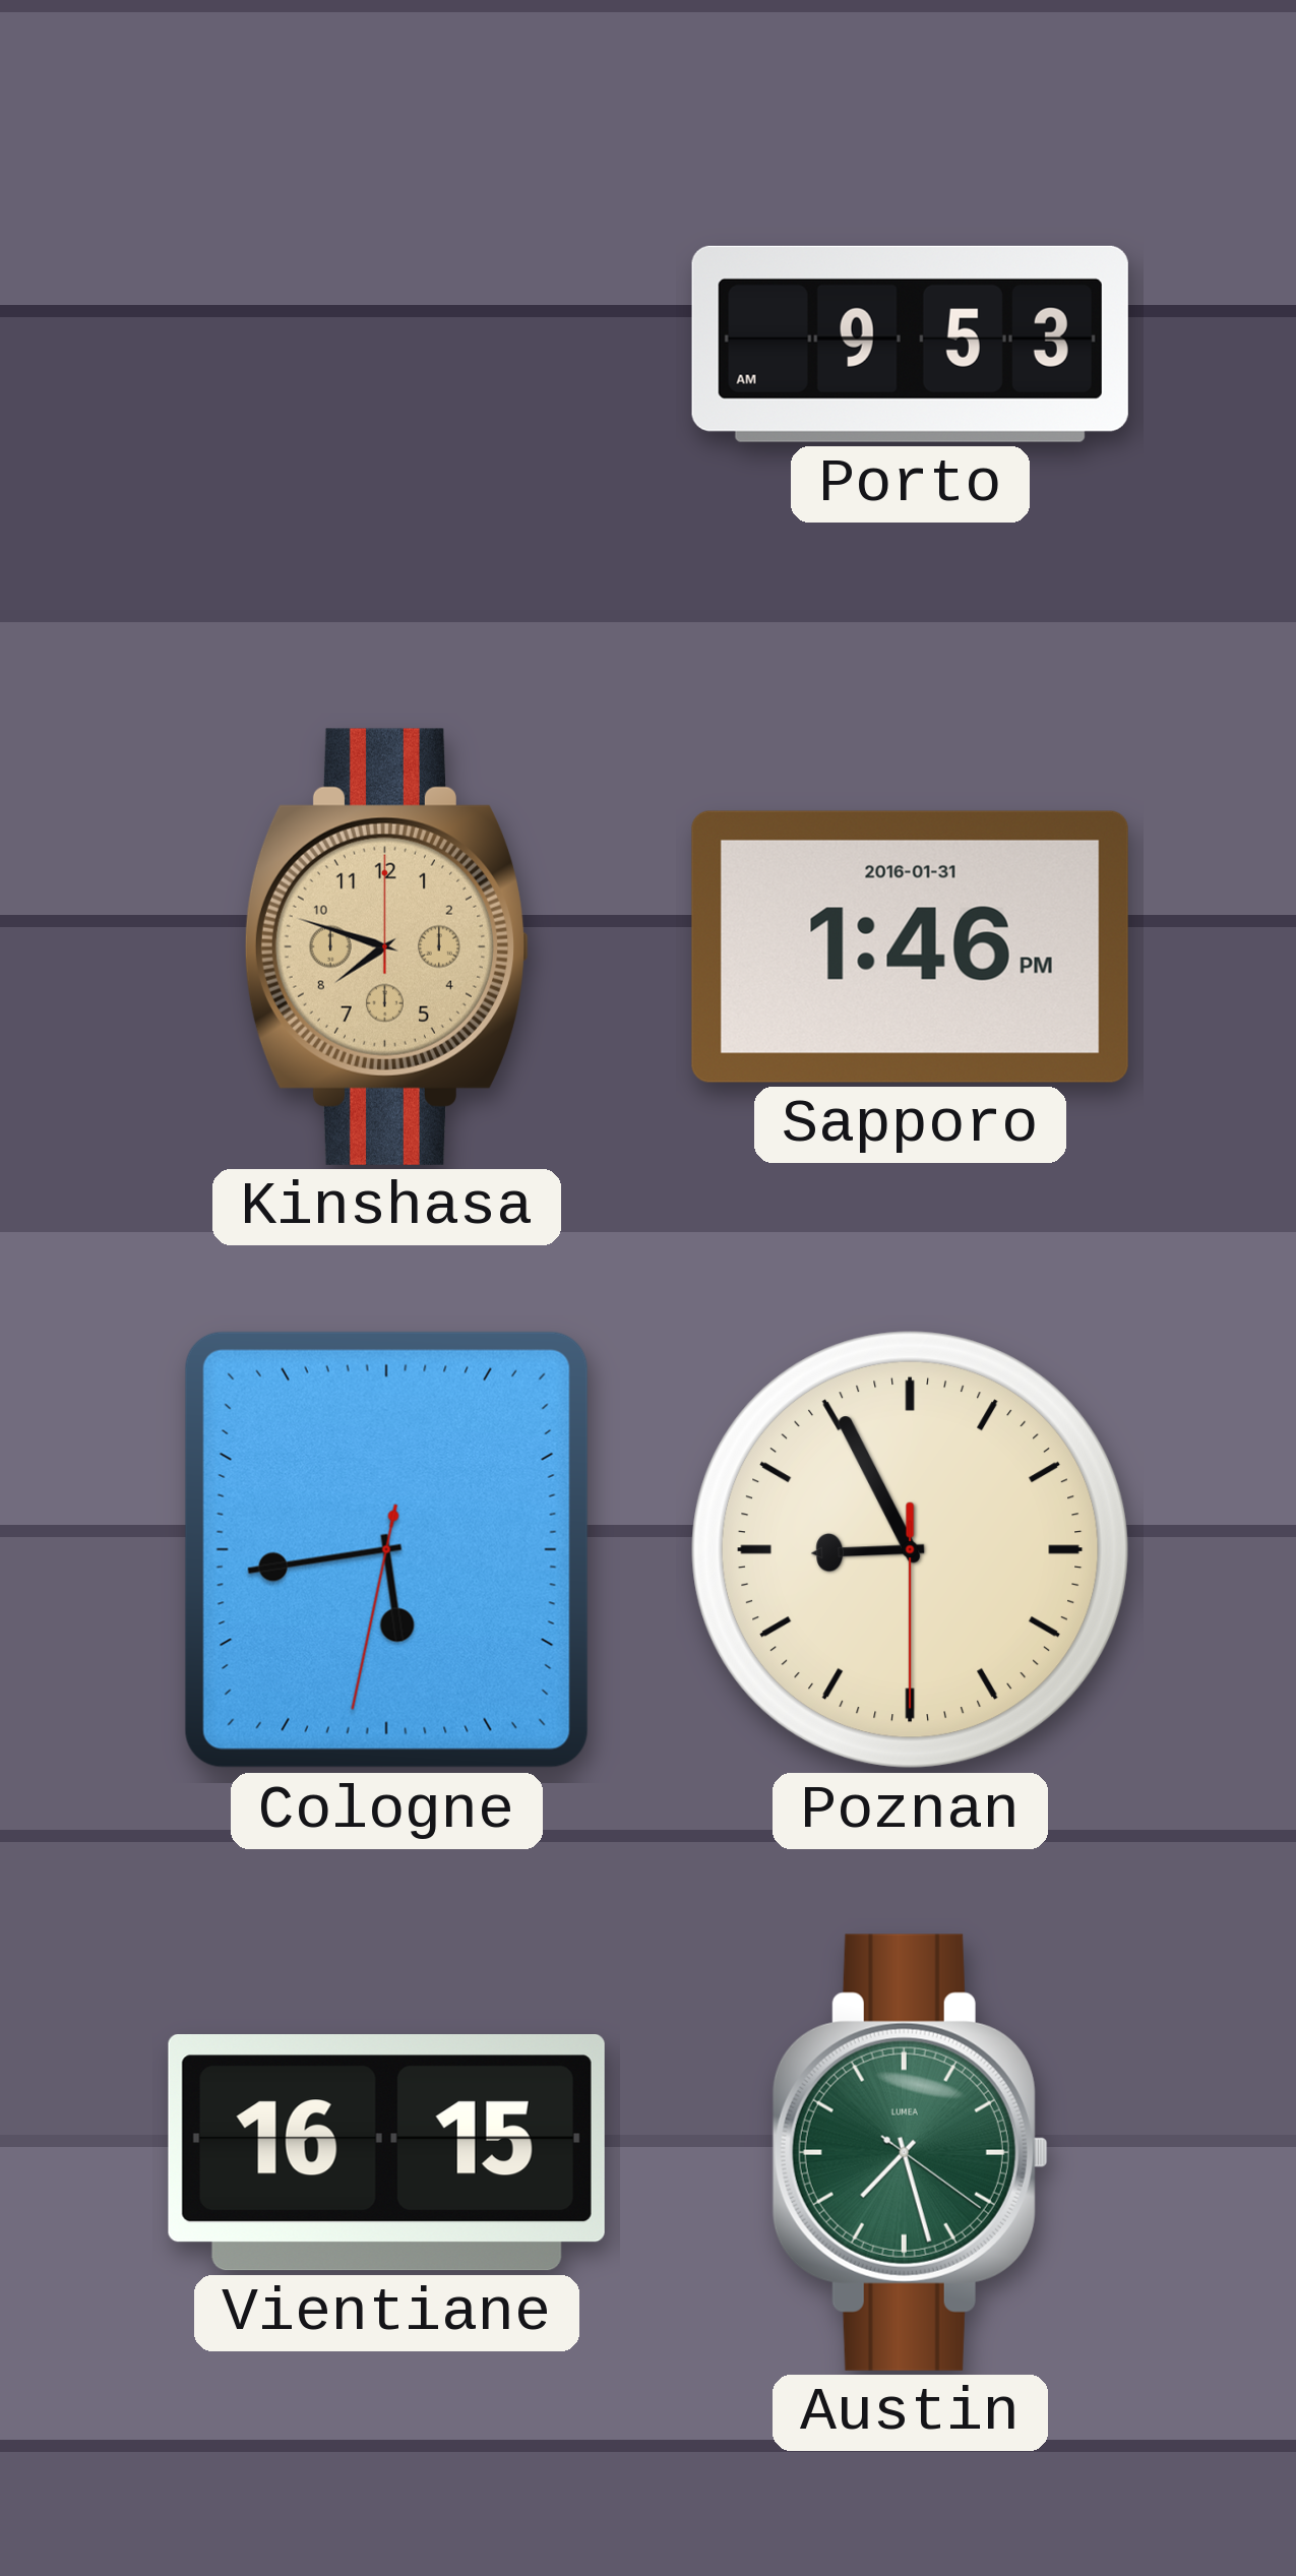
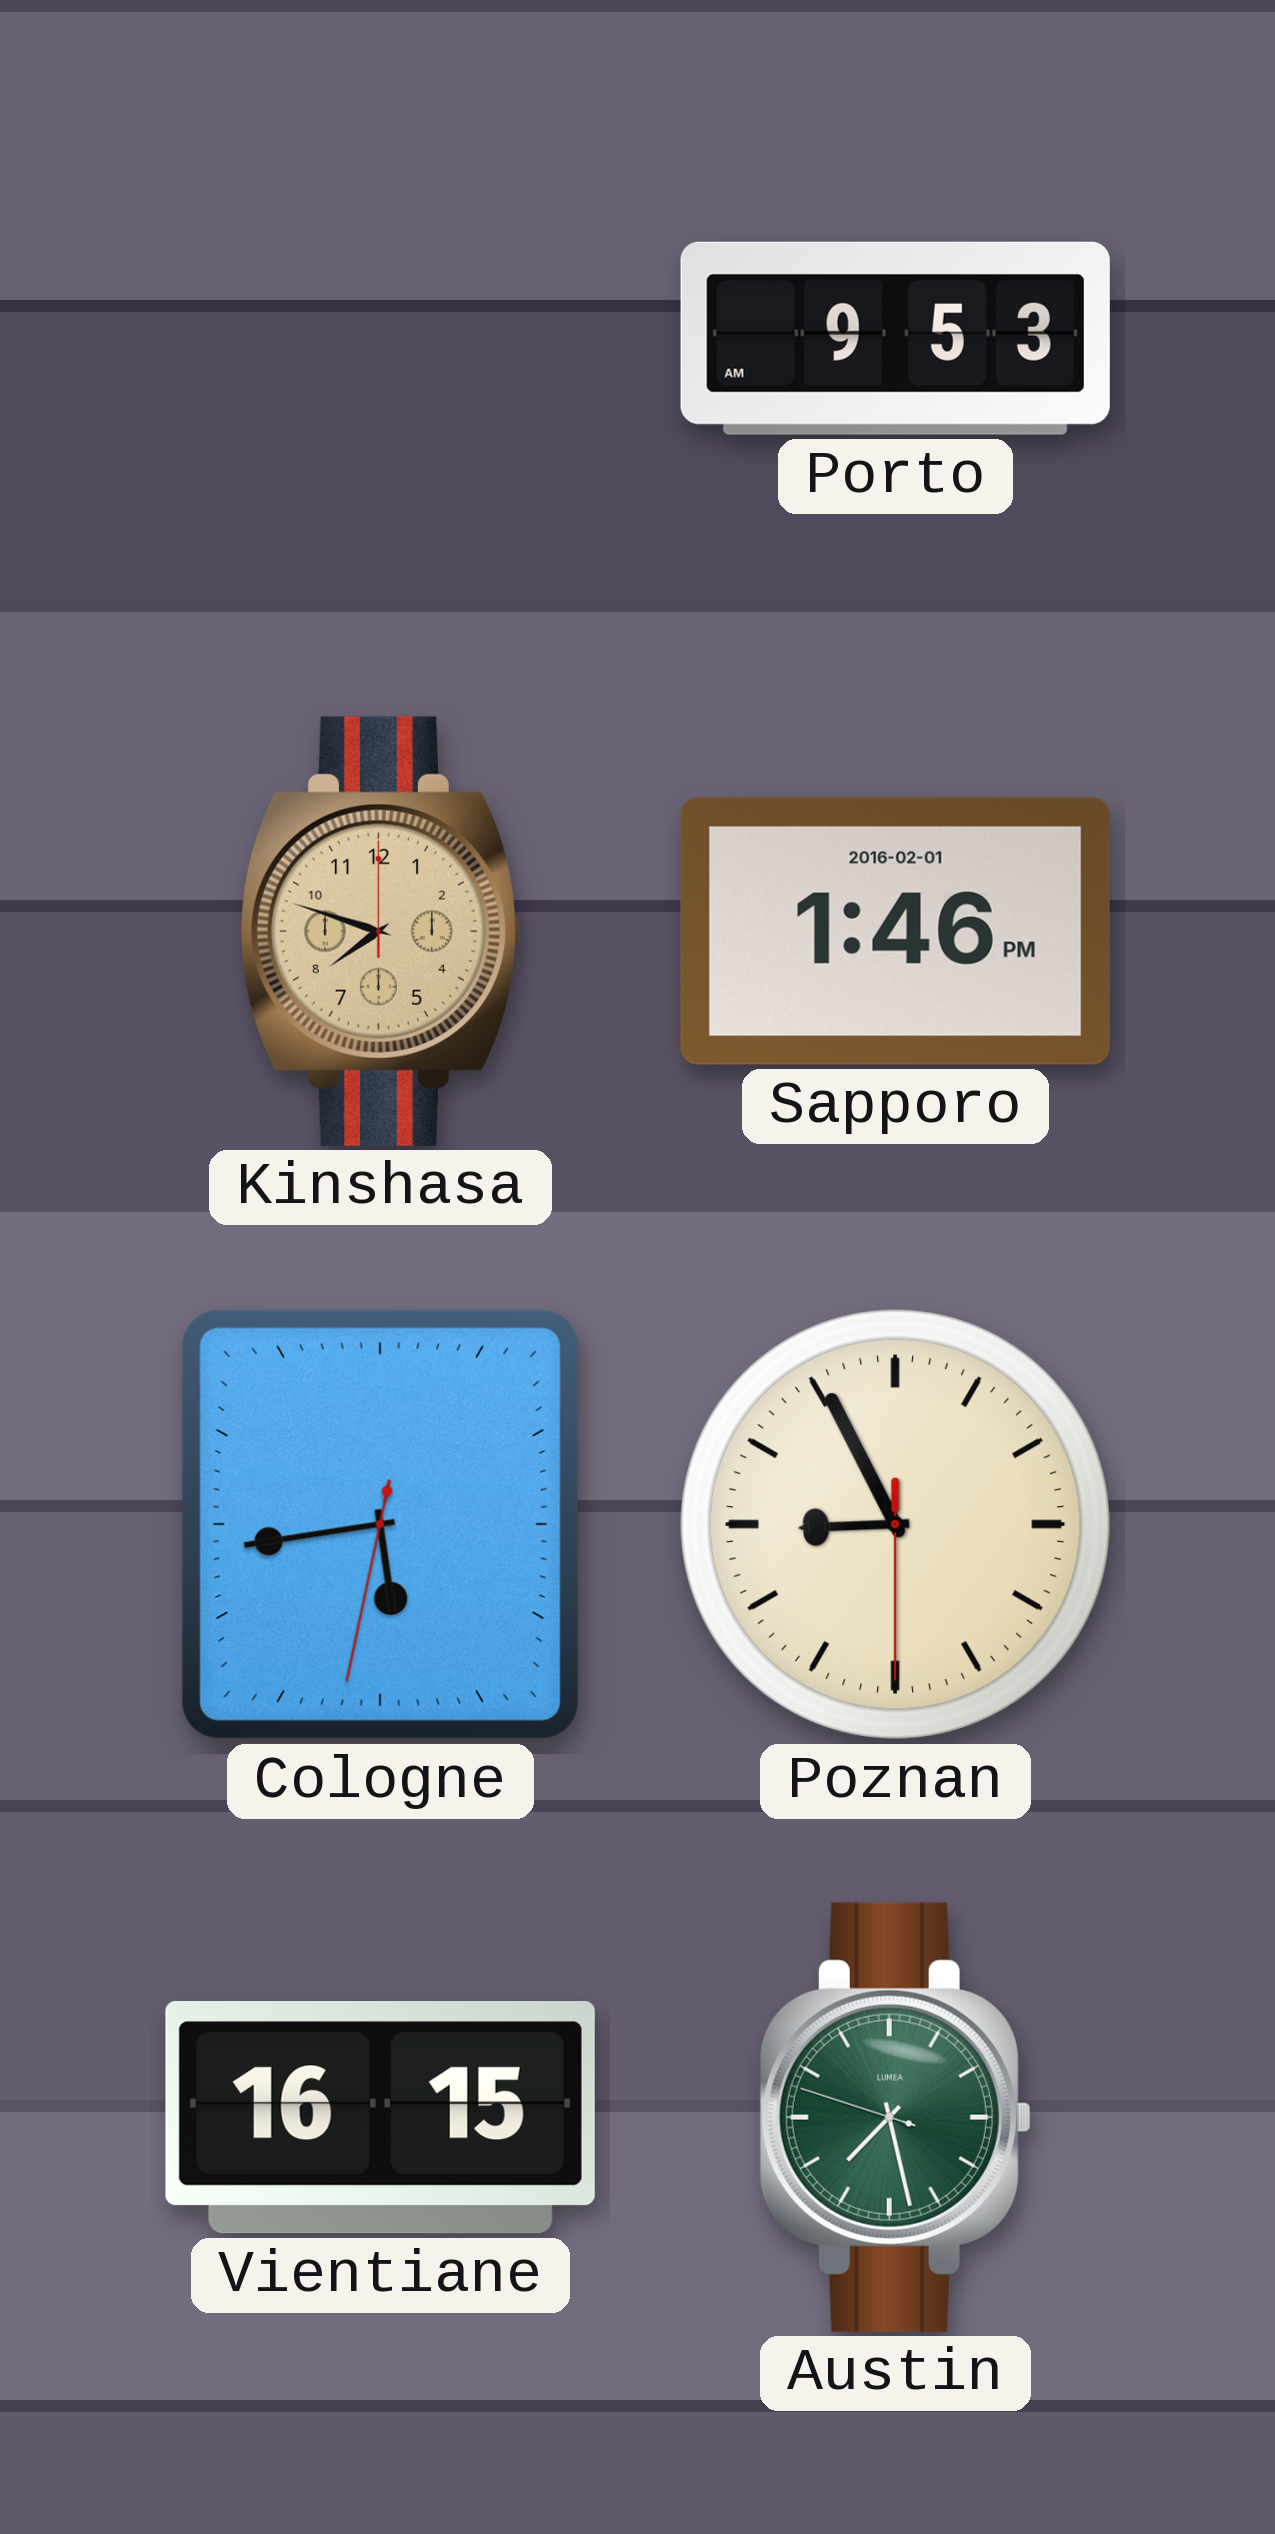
Sapporo date: 2016-01-31 -> 2016-02-01
Austin: 7:27:21 -> 7:27:48
